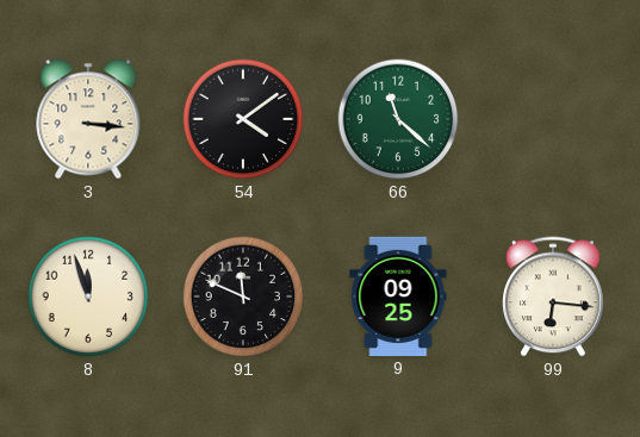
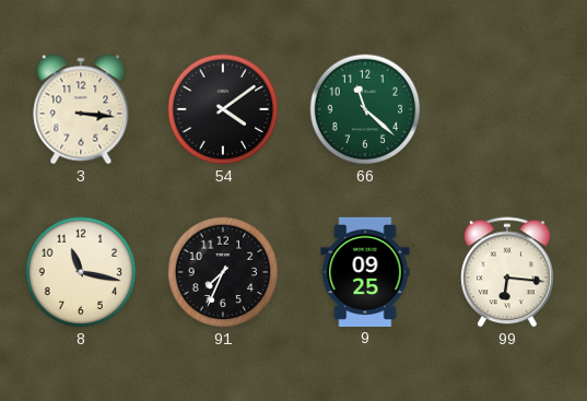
8: 11:57 -> 11:17
91: 11:49 -> 7:34
